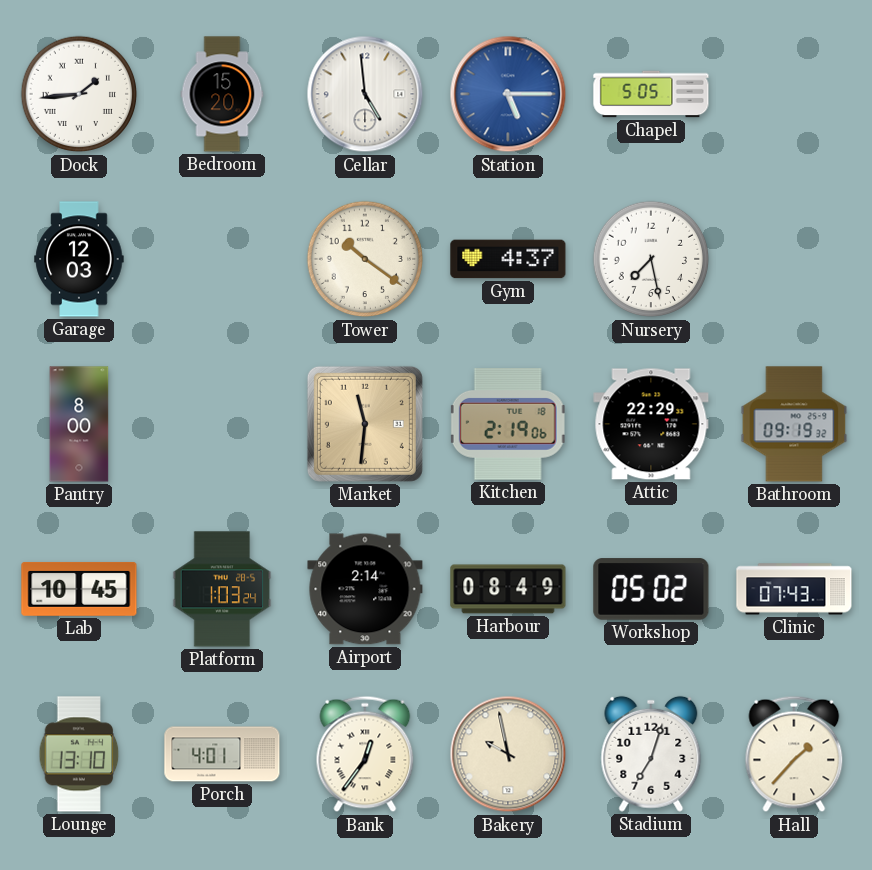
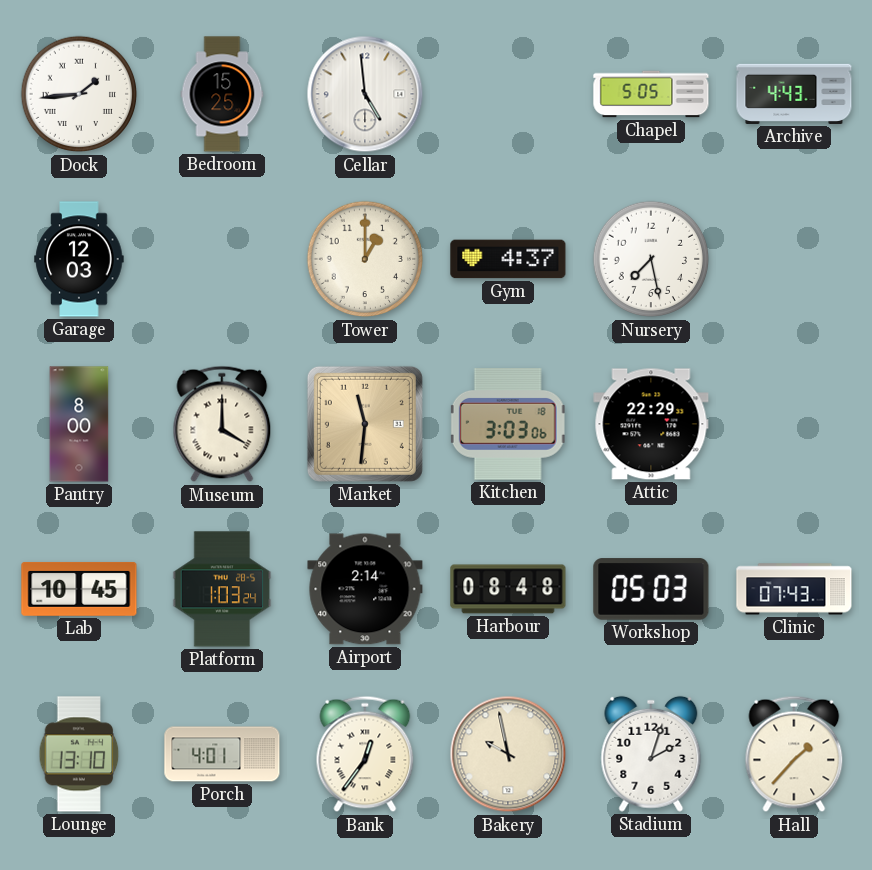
Bedroom: 15:20 -> 15:25
Station: 5:15 -> none
Archive: none -> 4:43
Tower: 10:21 -> 1:00
Museum: none -> 4:00
Kitchen: 2:19 -> 3:03
Bathroom: 09:19 -> none
Harbour: 08:49 -> 08:48
Workshop: 05:02 -> 05:03
Stadium: 7:03 -> 2:03
